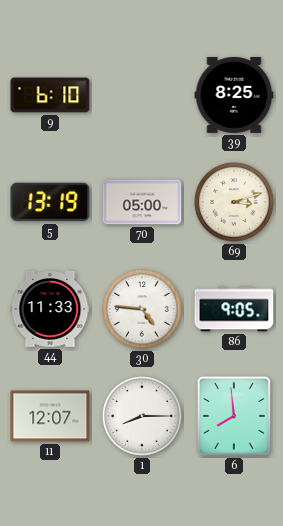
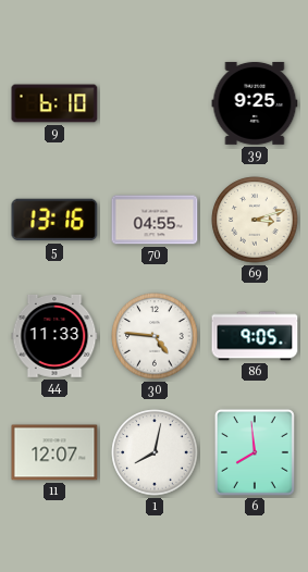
39: 8:25 -> 9:25
5: 13:19 -> 13:16
70: 05:00 -> 04:55
1: 8:15 -> 8:02
